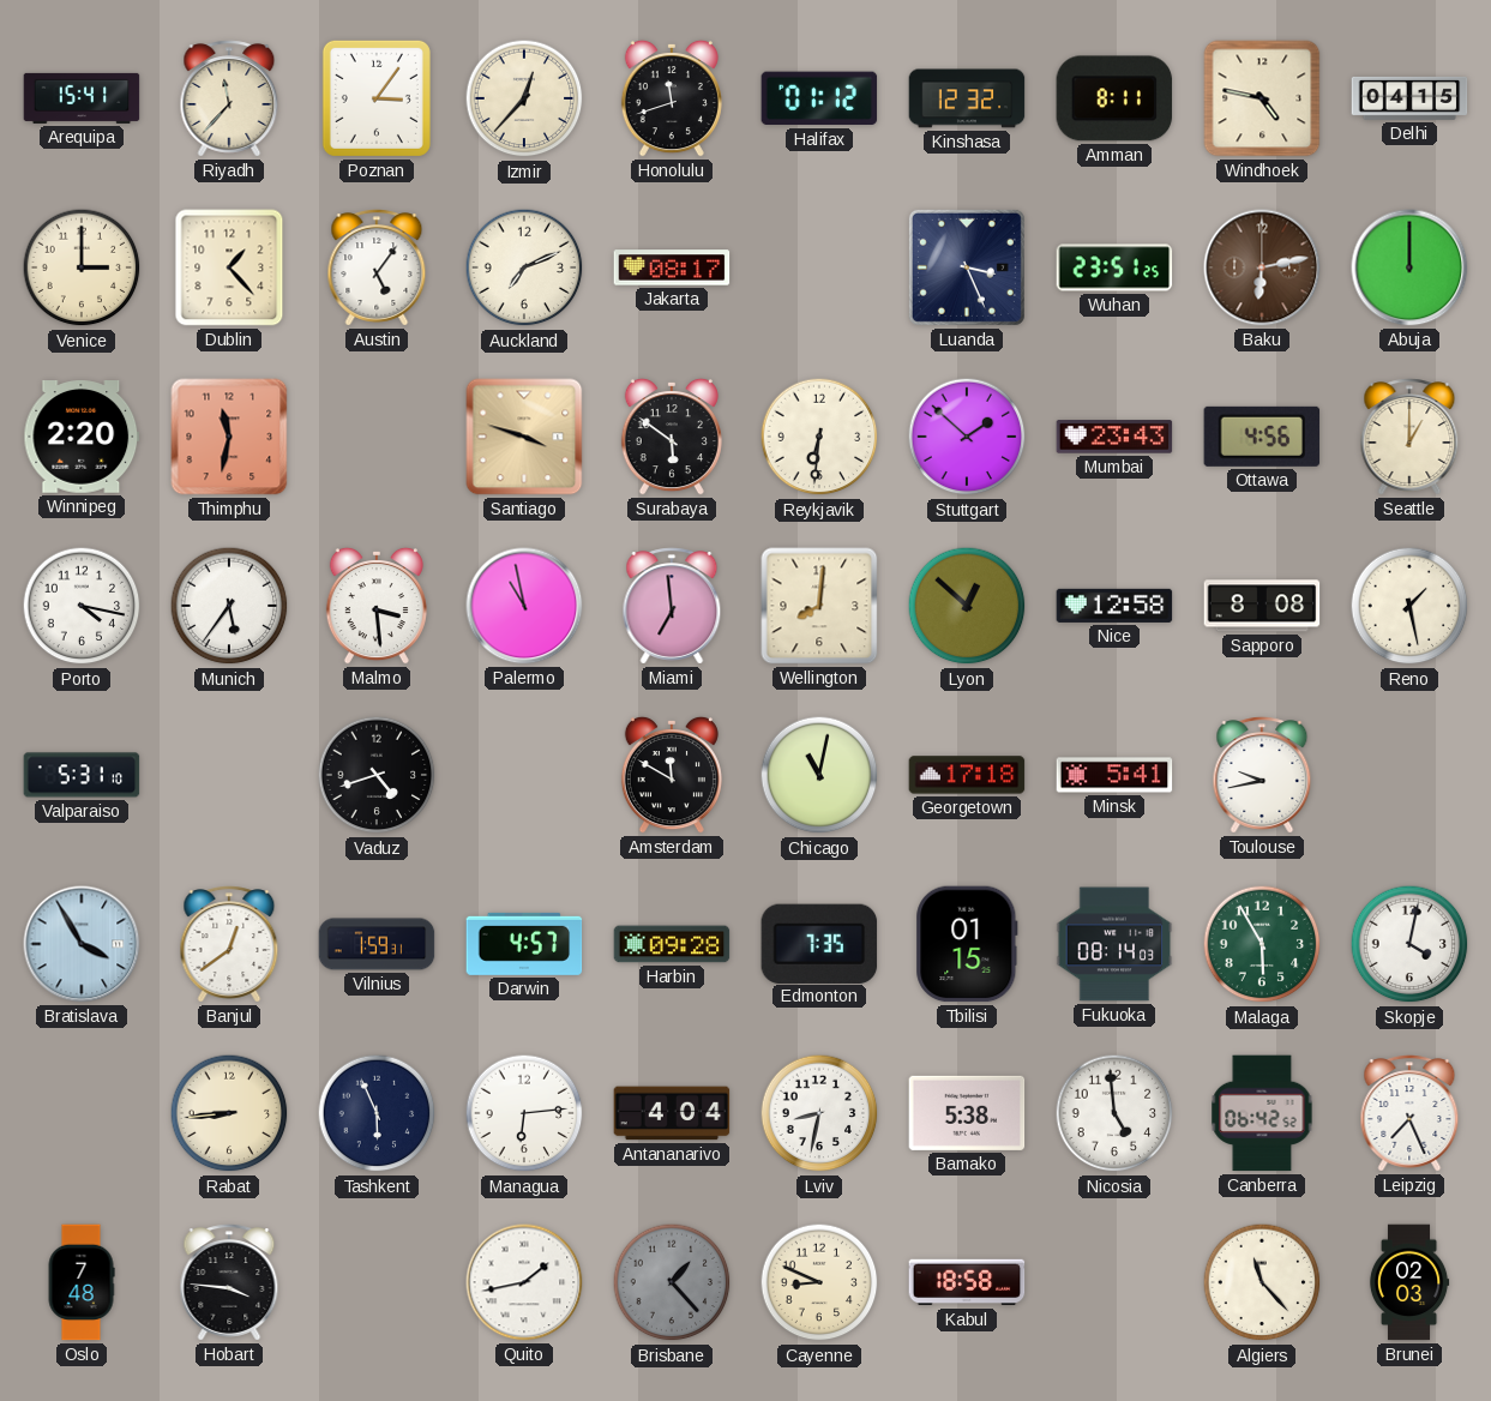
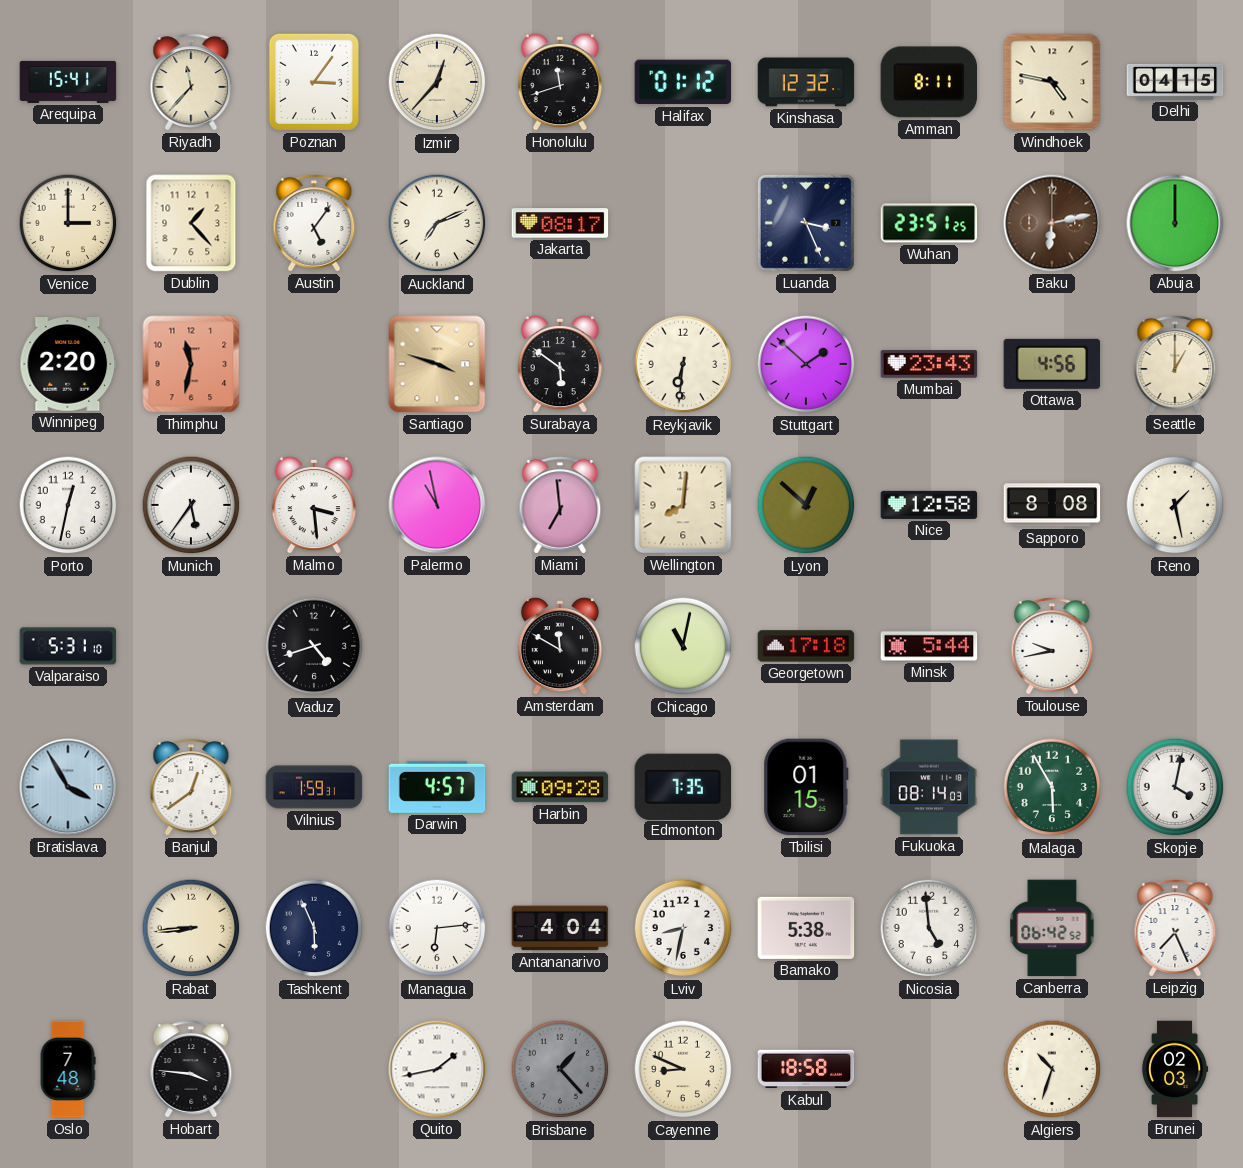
Porto: 4:17 -> 12:32
Minsk: 5:41 -> 5:44
Algiers: 11:23 -> 10:33
